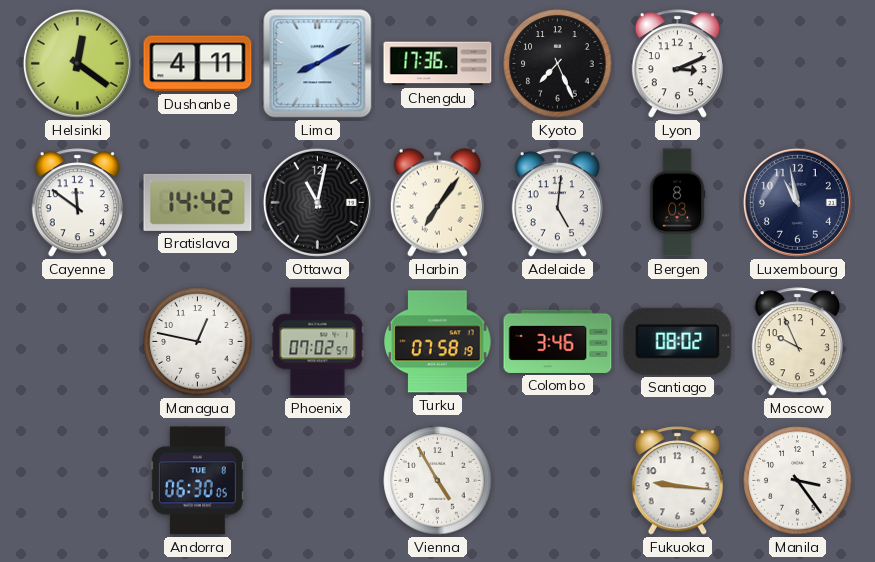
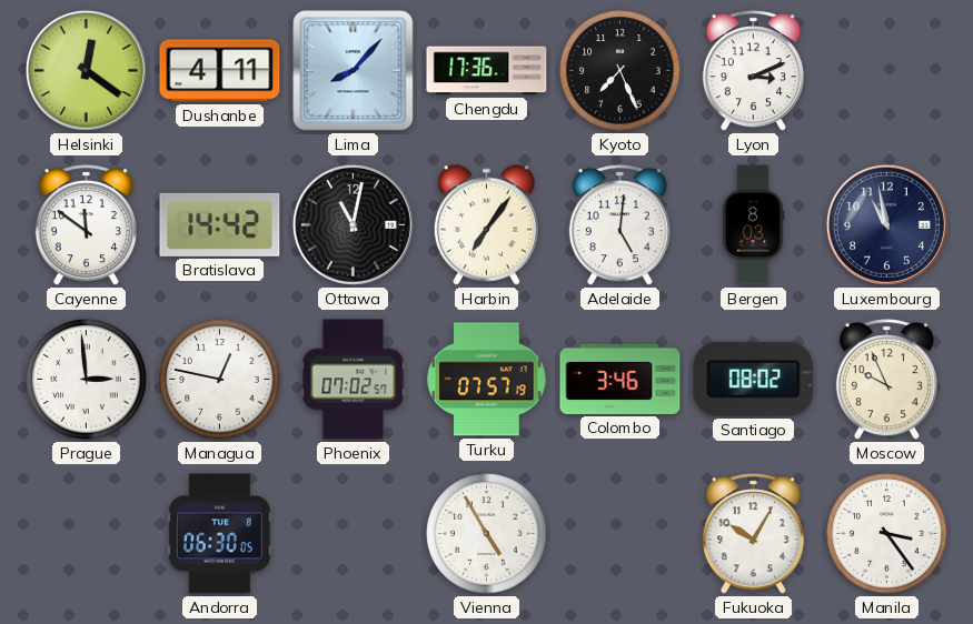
Lima: 8:10 -> 8:07
Prague: none -> 2:59
Turku: 07:58 -> 07:57
Fukuoka: 9:16 -> 10:05
